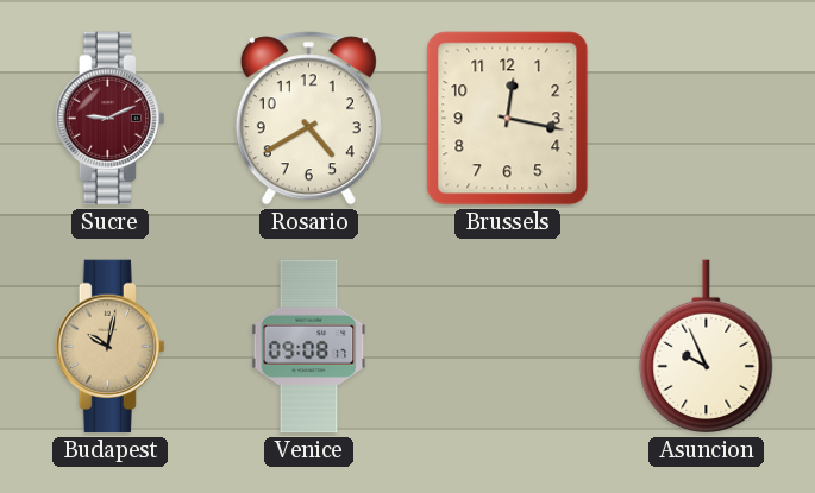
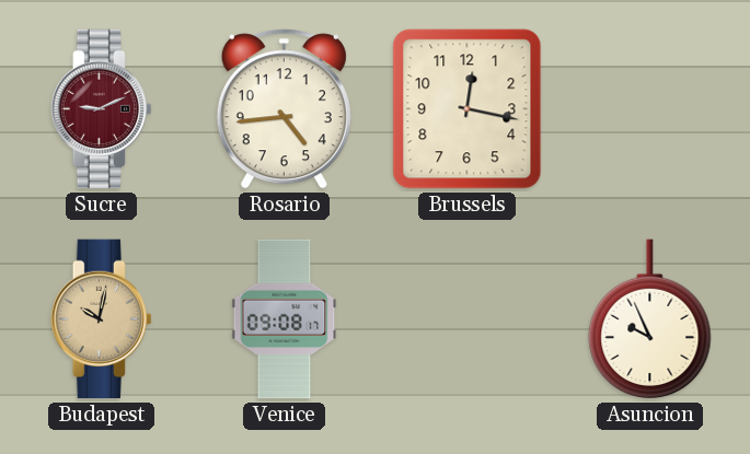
Rosario: 4:40 -> 4:44
